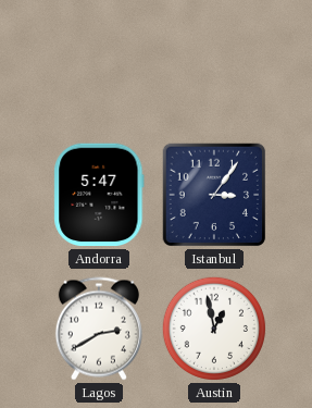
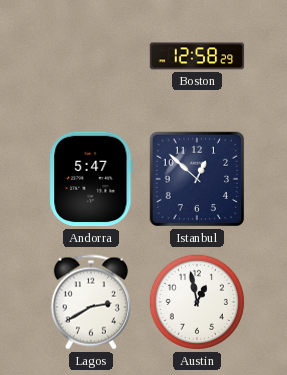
Boston: none -> 12:58
Istanbul: 3:06 -> 12:52
